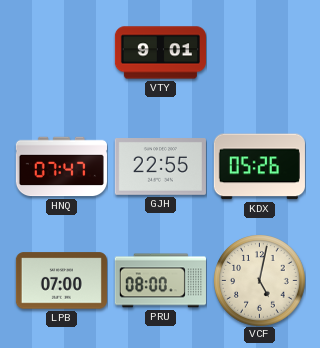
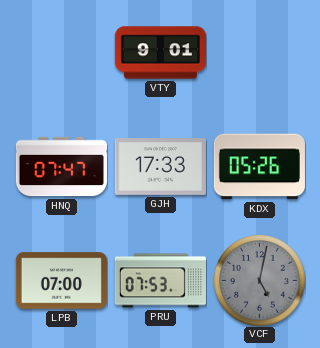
GJH: 22:55 -> 17:33
PRU: 08:00 -> 07:53
VCF dial: cream -> grey
